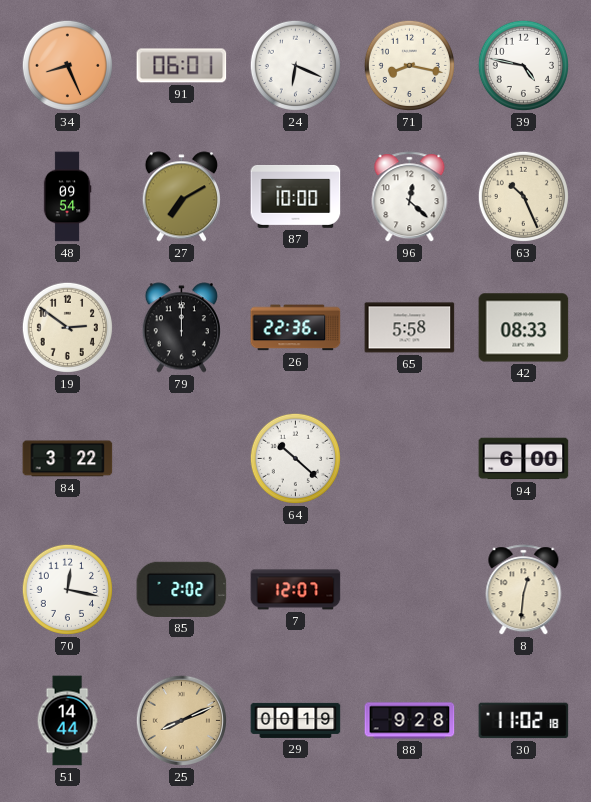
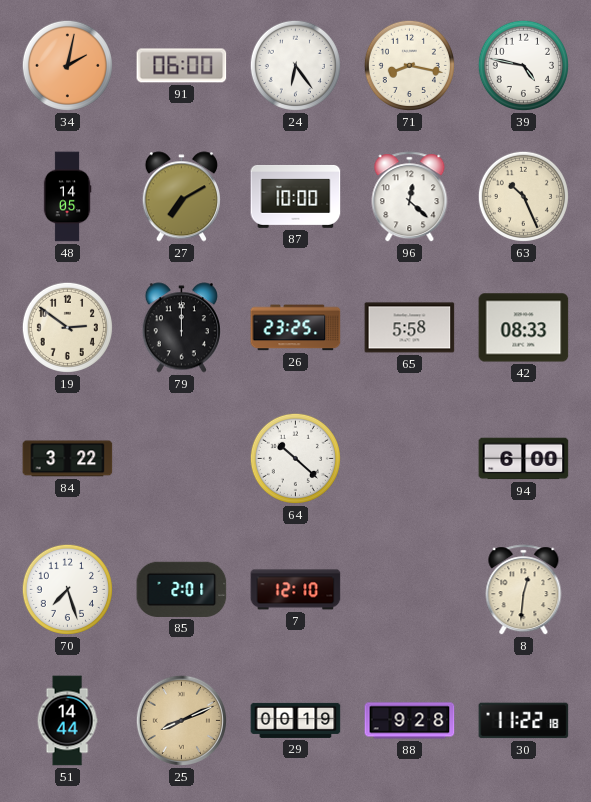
34: 8:26 -> 2:02
91: 06:01 -> 06:00
24: 6:19 -> 6:24
48: 09:54 -> 14:05
26: 22:36 -> 23:25
70: 12:17 -> 7:27
85: 2:02 -> 2:01
7: 12:07 -> 12:10
30: 11:02 -> 11:22
